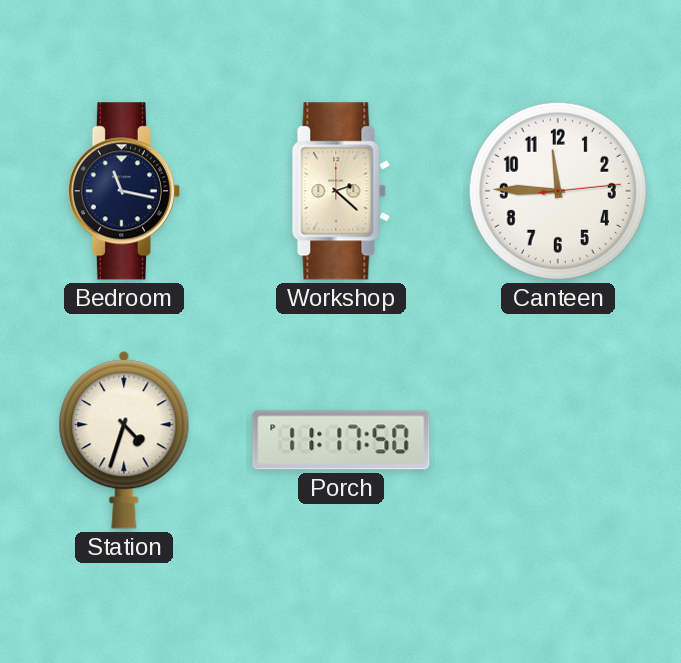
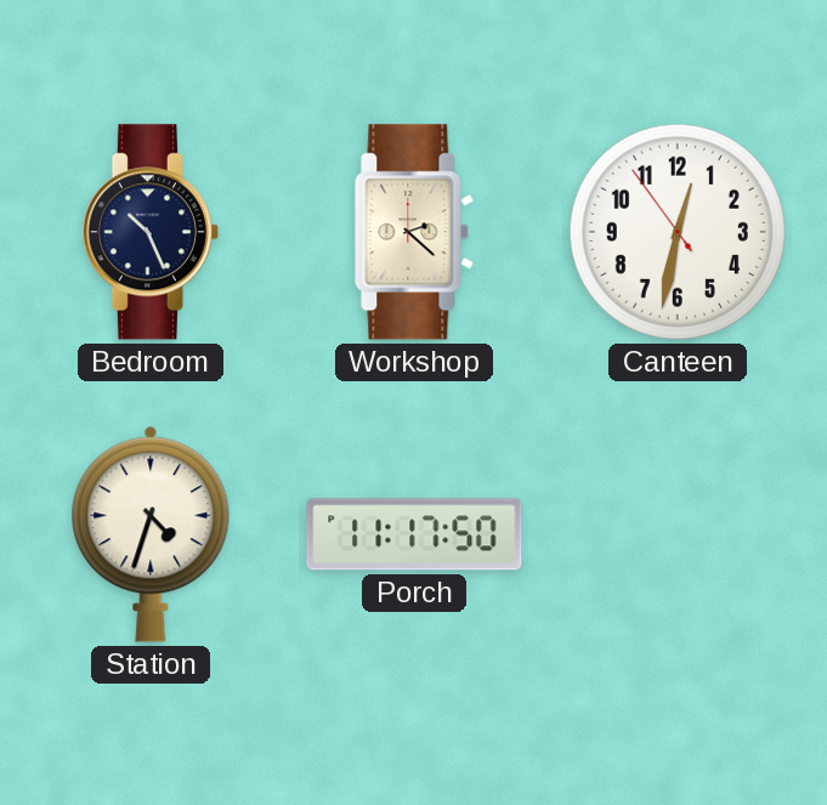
Bedroom: 11:17 -> 10:26
Canteen: 11:45 -> 12:31
